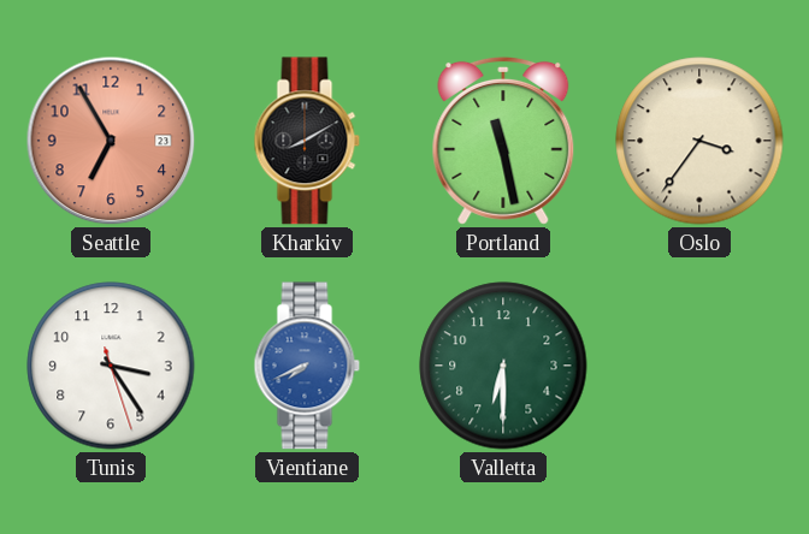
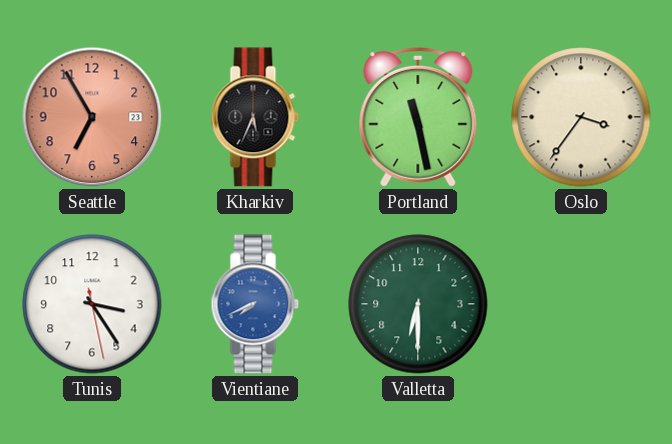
Kharkiv: 8:10 -> 5:34
Tunis: 3:24:27 -> 3:24:28
